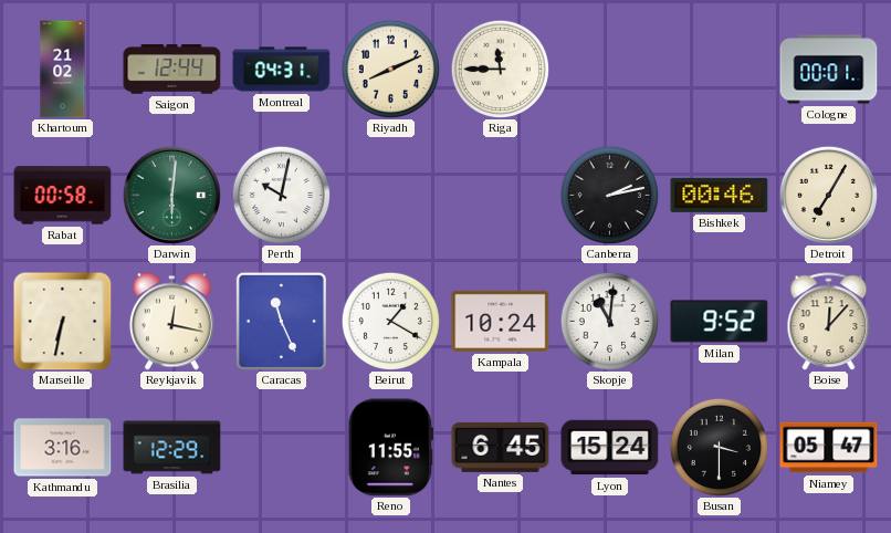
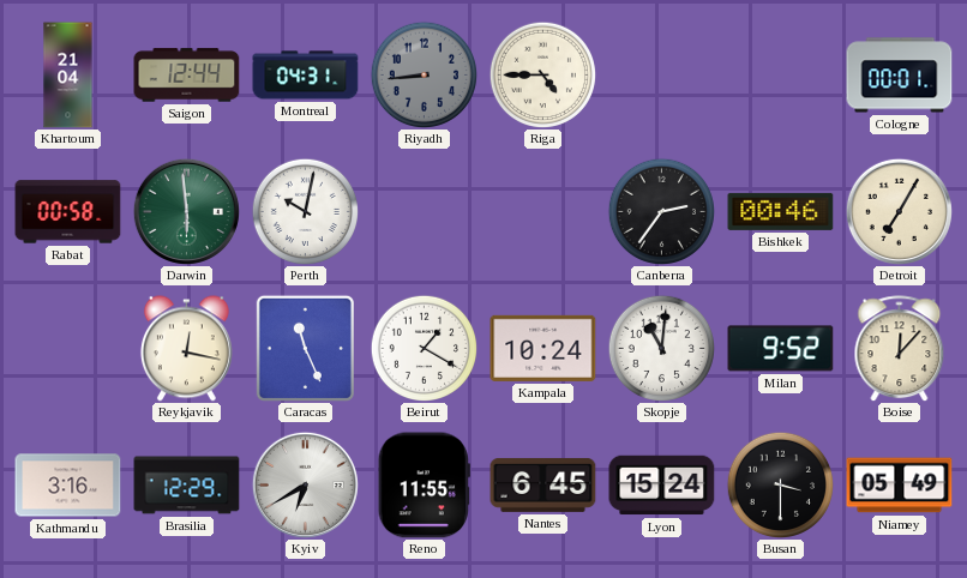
Khartoum: 21:02 -> 21:04
Riyadh: 8:11 -> 8:44
Riyadh dial: cream -> grey
Riga: 11:45 -> 4:45
Darwin: 6:01 -> 5:59
Canberra: 2:13 -> 2:36
Marseille: 6:32 -> none
Kyiv: none -> 6:40
Niamey: 05:47 -> 05:49
